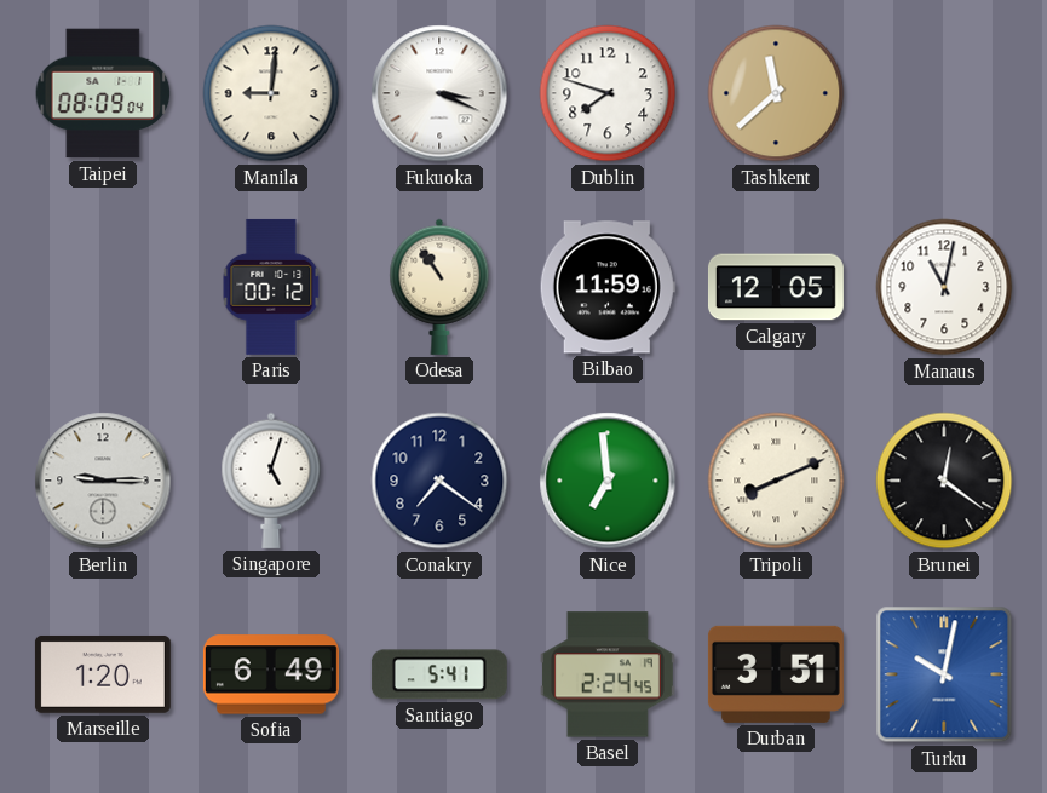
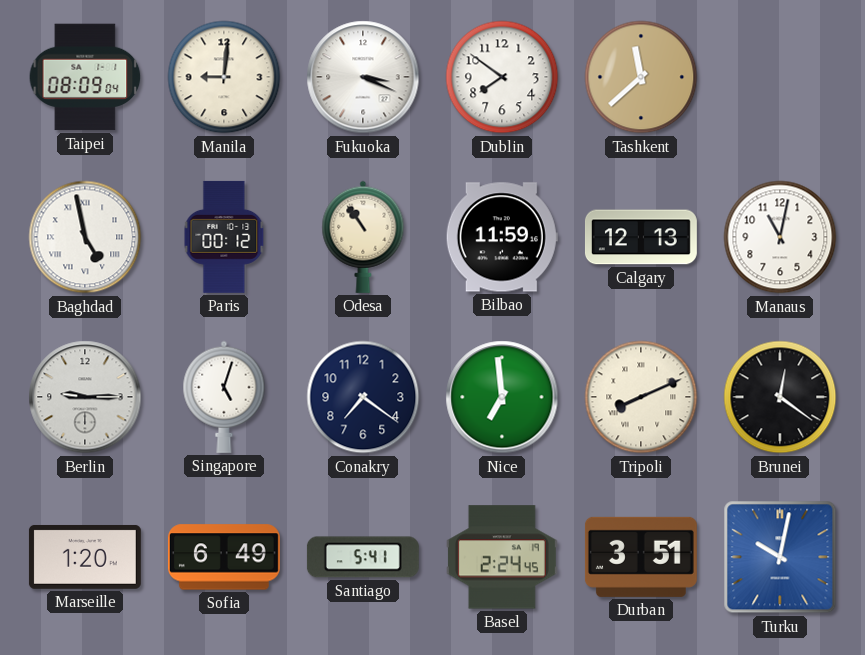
Dublin: 7:48 -> 7:51
Baghdad: none -> 4:58
Calgary: 12:05 -> 12:13
